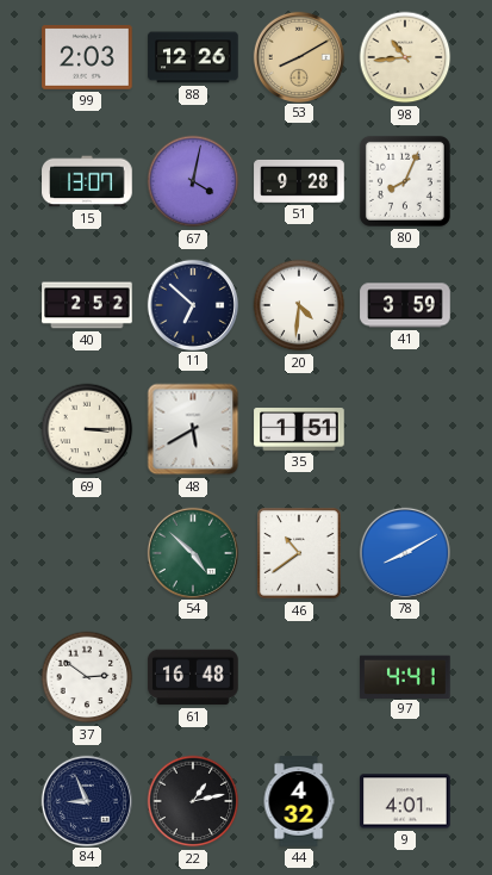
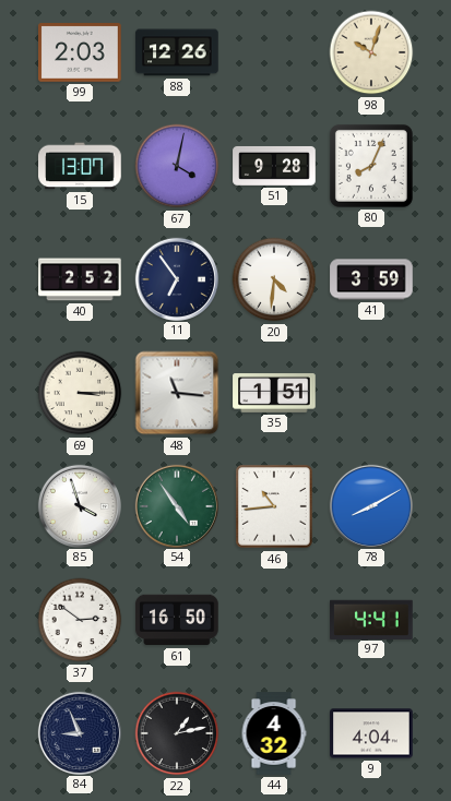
53: 8:10 -> none
98: 10:44 -> 10:03
11: 6:52 -> 6:54
48: 5:40 -> 11:16
85: none -> 3:57
54: 4:52 -> 4:54
46: 10:39 -> 10:44
61: 16:48 -> 16:50
9: 4:01 -> 4:04
